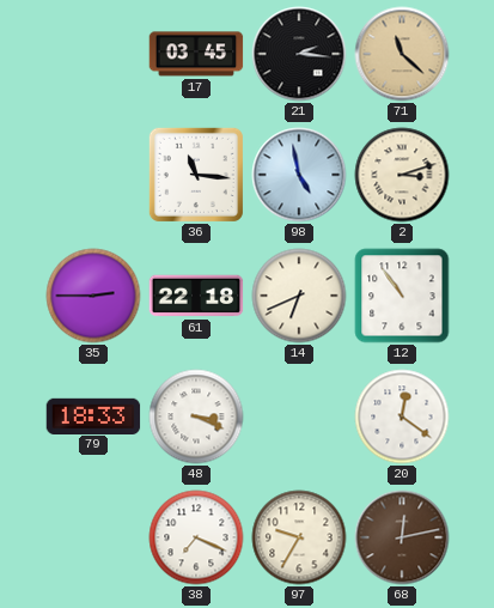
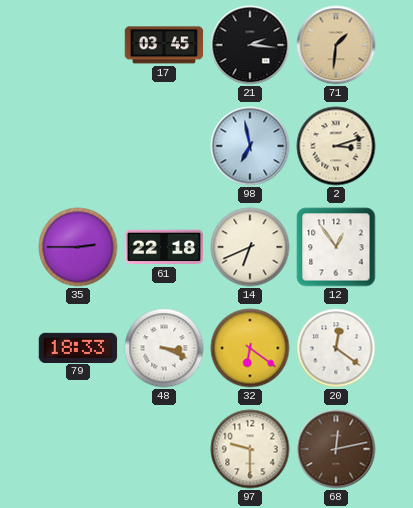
71: 11:22 -> 1:31
36: 11:16 -> none
98: 4:58 -> 6:58
12: 10:54 -> 12:54
32: none -> 6:21
38: 7:19 -> none
97: 9:35 -> 9:30
